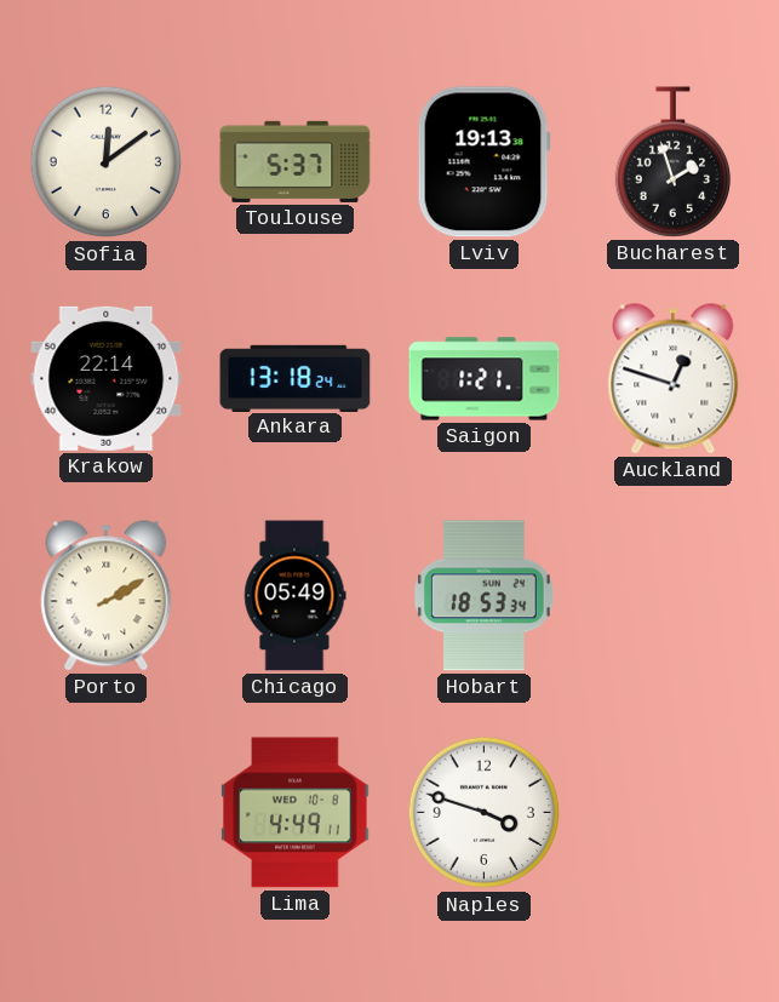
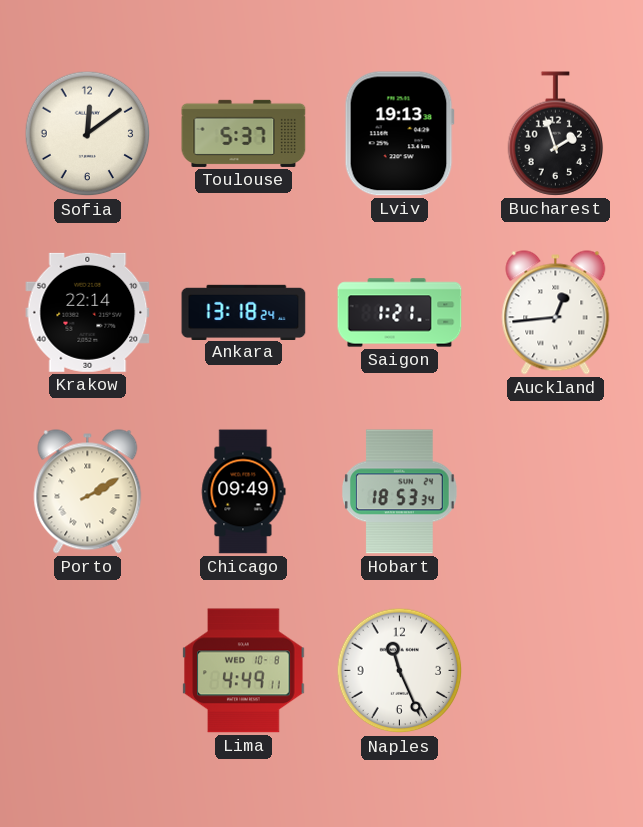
Auckland: 12:48 -> 12:44
Chicago: 05:49 -> 09:49
Naples: 3:48 -> 11:26
